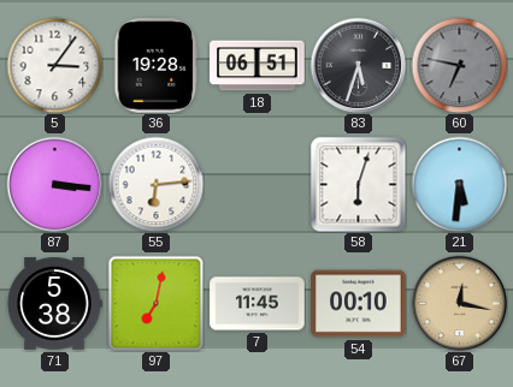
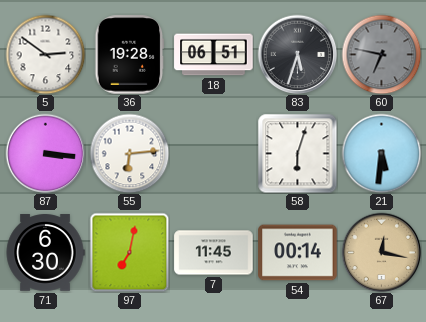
5: 3:06 -> 2:51
71: 5:38 -> 6:30
54: 00:10 -> 00:14
